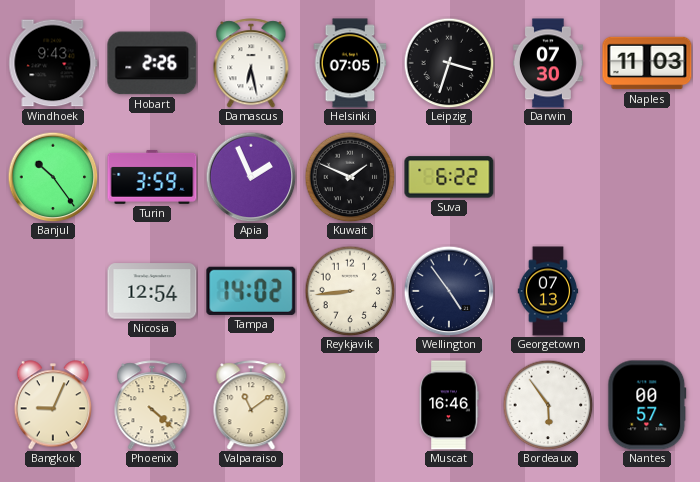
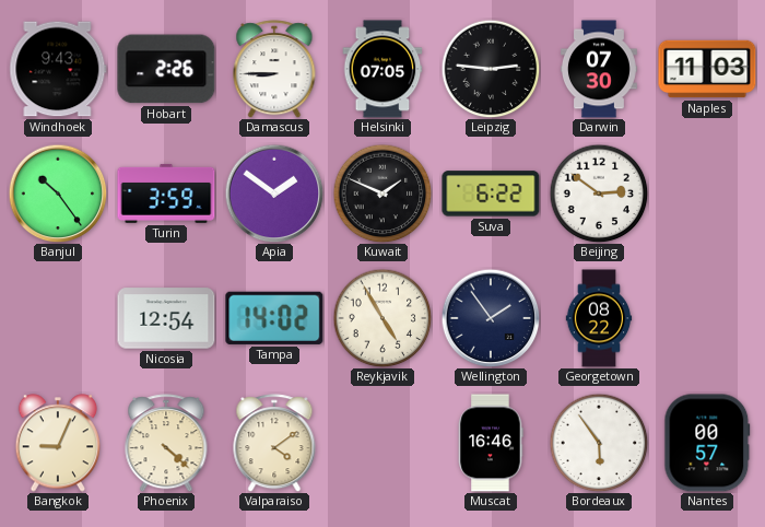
Damascus: 6:28 -> 8:45
Leipzig: 3:33 -> 2:46
Apia: 1:56 -> 1:51
Beijing: none -> 2:51
Reykjavik: 8:44 -> 4:55
Wellington: 4:54 -> 1:54
Georgetown: 07:13 -> 08:22
Valparaiso: 11:09 -> 4:09
